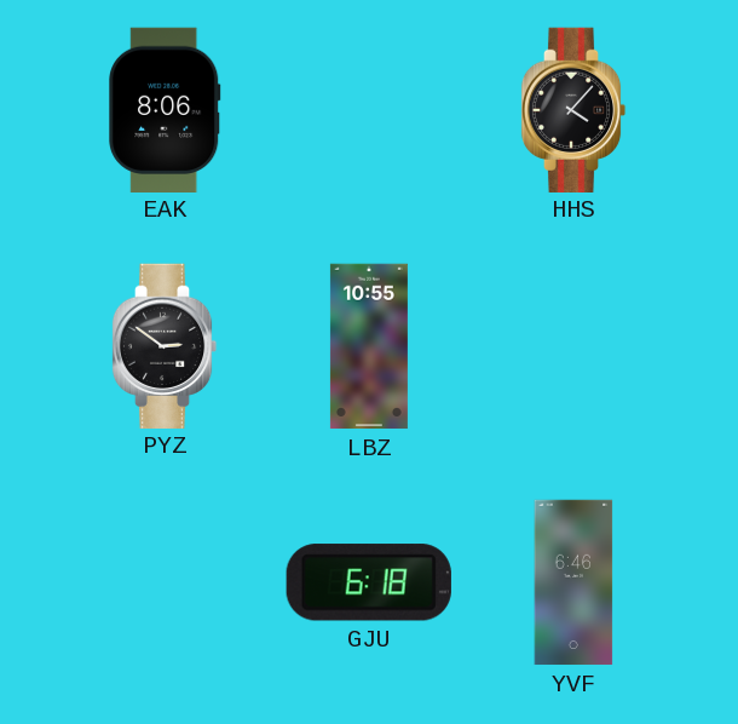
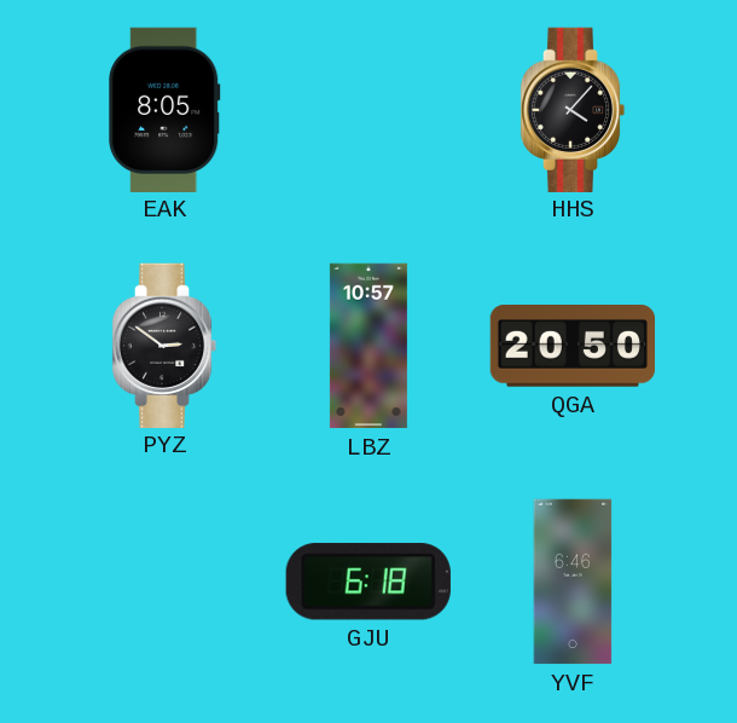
EAK: 8:06 -> 8:05
LBZ: 10:55 -> 10:57
QGA: none -> 20:50
